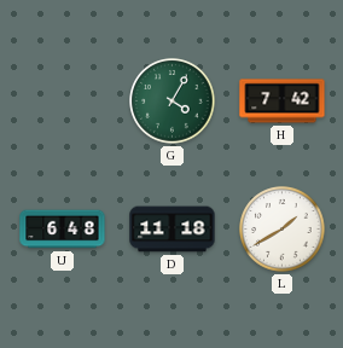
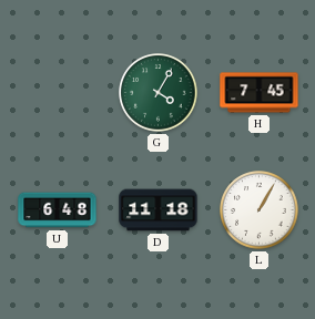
H: 7:42 -> 7:45
L: 1:40 -> 1:05
